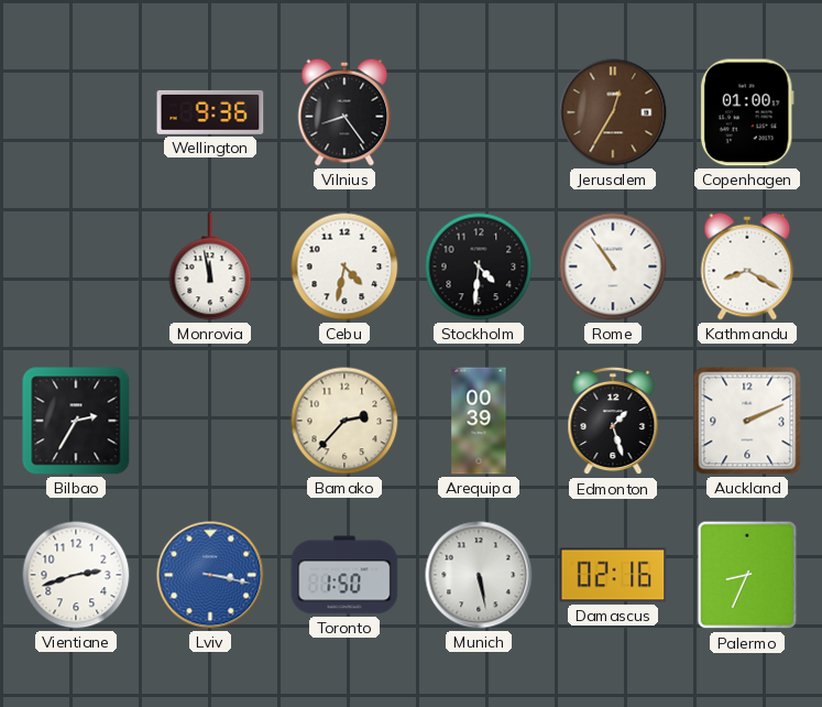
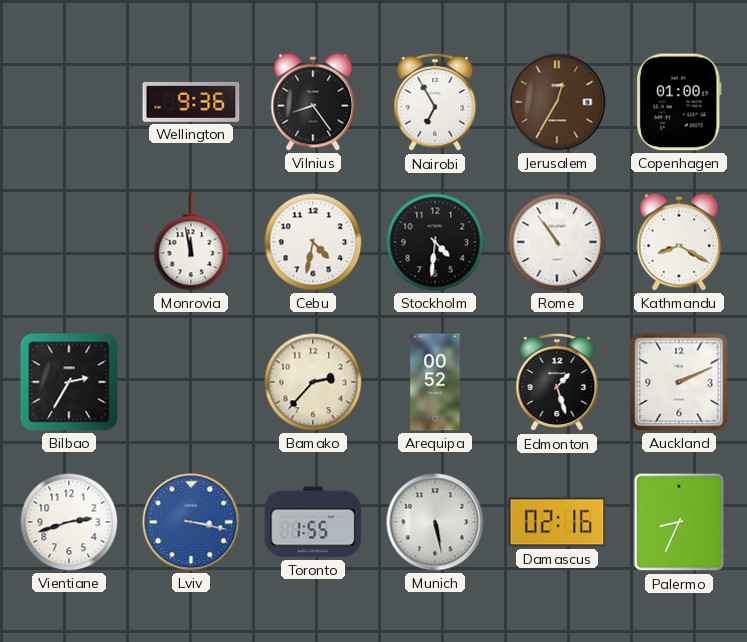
Nairobi: none -> 6:55
Arequipa: 00:39 -> 00:52
Toronto: 1:50 -> 1:55
